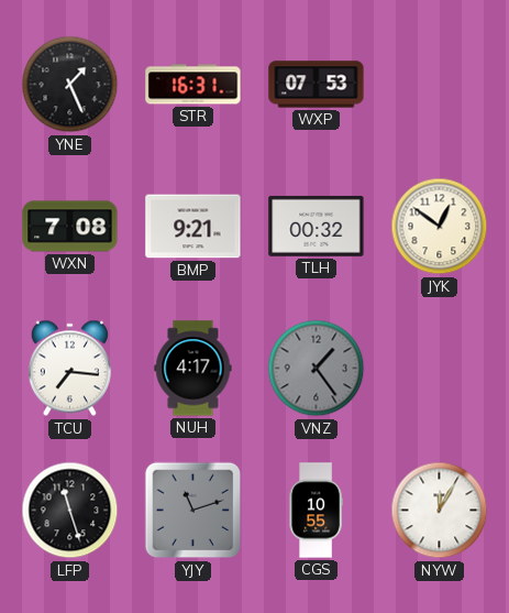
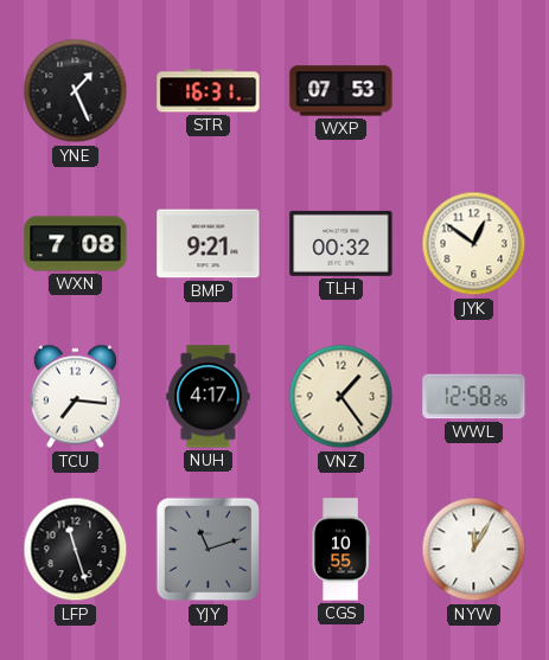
VNZ dial: grey -> cream
WWL: none -> 12:58
